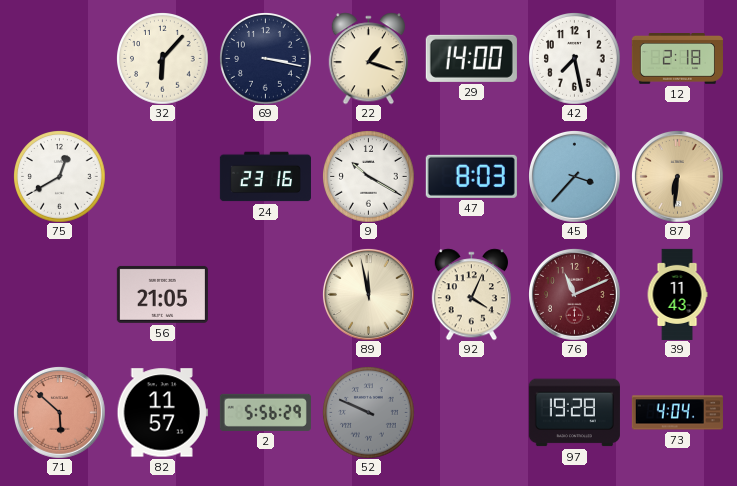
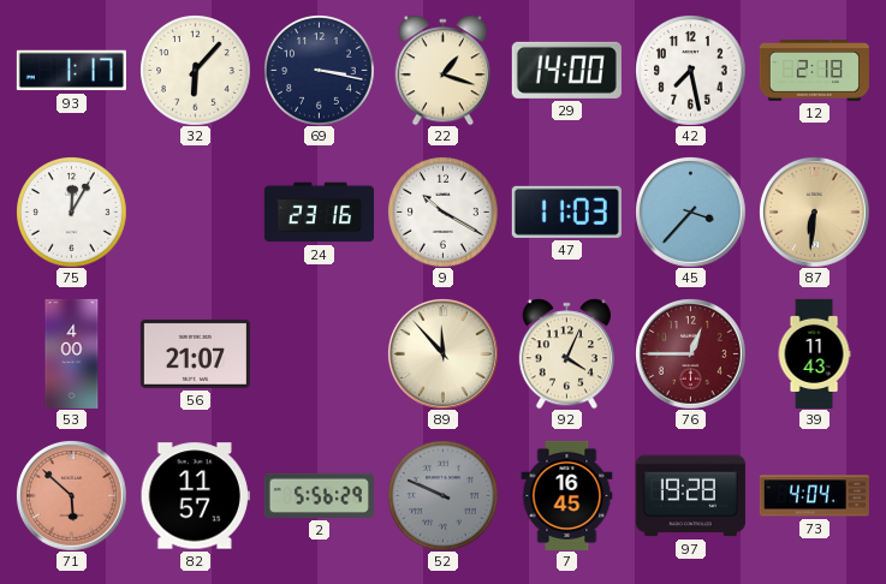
93: none -> 1:17
75: 12:40 -> 12:05
47: 8:03 -> 11:03
53: none -> 4:00
56: 21:05 -> 21:07
89: 11:58 -> 11:53
76: 11:11 -> 12:45
7: none -> 16:45
